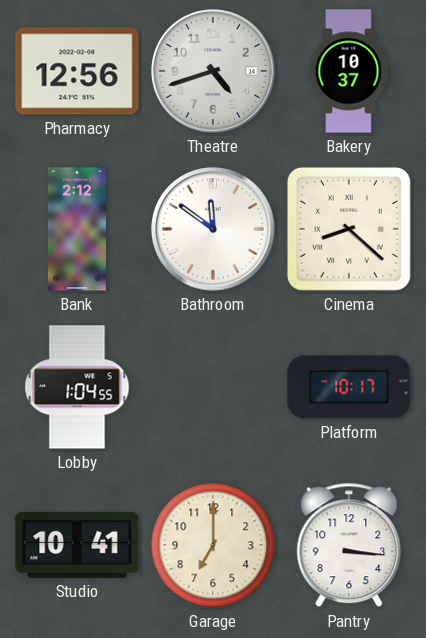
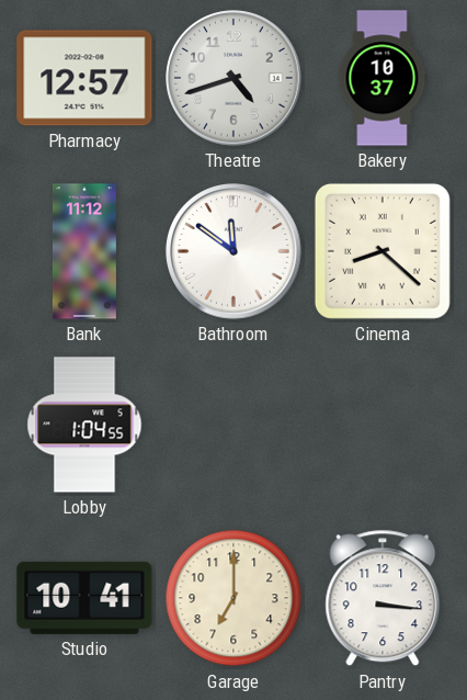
Pharmacy: 12:56 -> 12:57
Bank: 2:12 -> 11:12
Platform: 10:17 -> none
